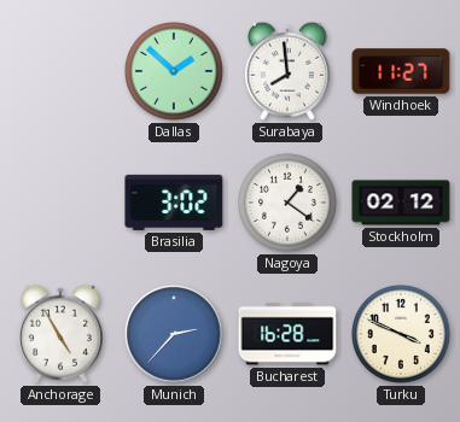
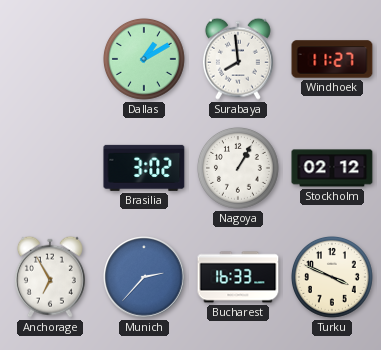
Dallas: 1:52 -> 1:10
Nagoya: 1:21 -> 1:05
Anchorage: 4:55 -> 6:55
Bucharest: 16:28 -> 16:33
